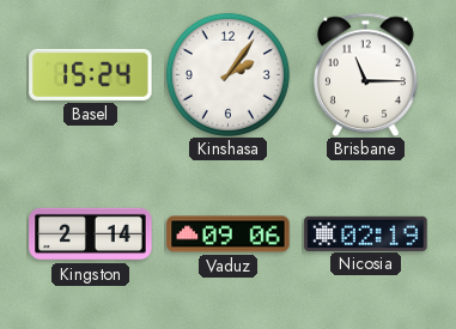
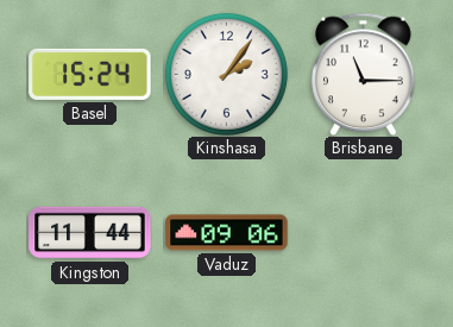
Kingston: 2:14 -> 11:44
Nicosia: 02:19 -> none
